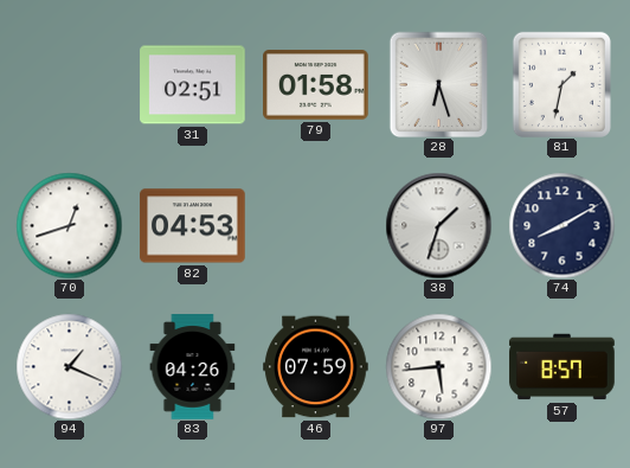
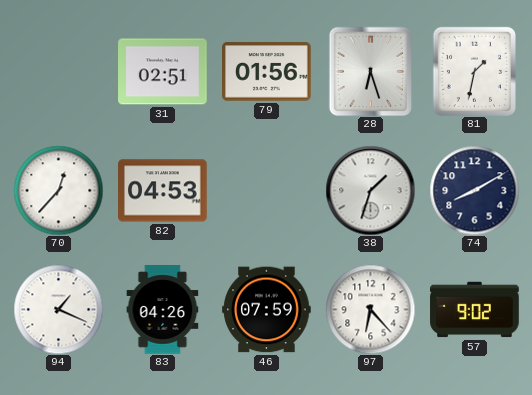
79: 01:58 -> 01:56
70: 12:42 -> 12:37
97: 5:44 -> 6:23
57: 8:57 -> 9:02
